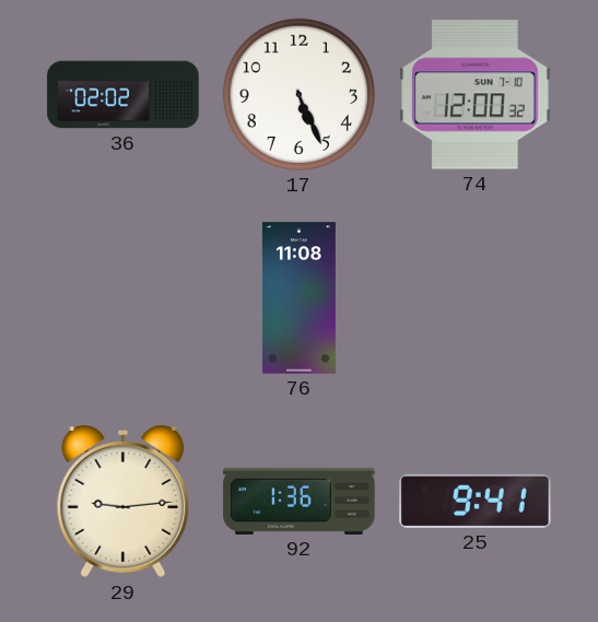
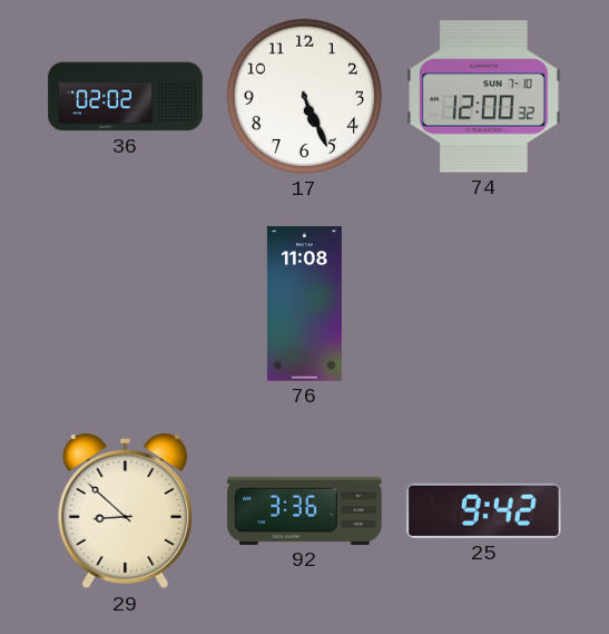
29: 9:14 -> 8:52
92: 1:36 -> 3:36
25: 9:41 -> 9:42
